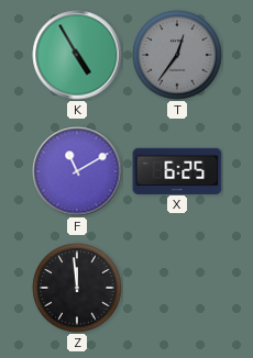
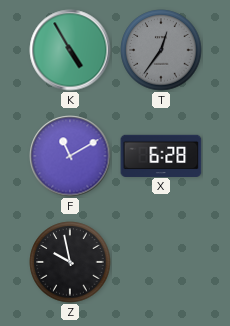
X: 6:25 -> 6:28
Z: 11:59 -> 9:58
